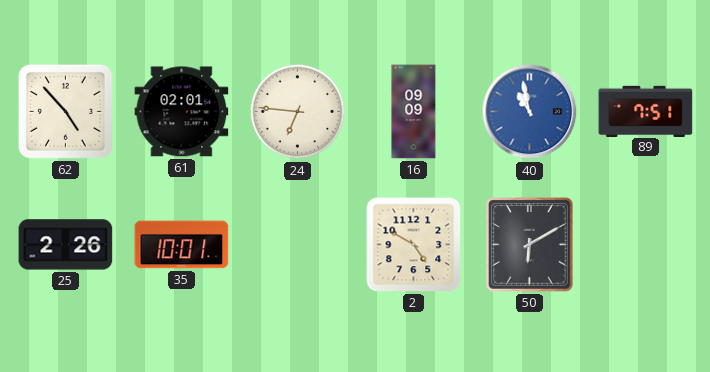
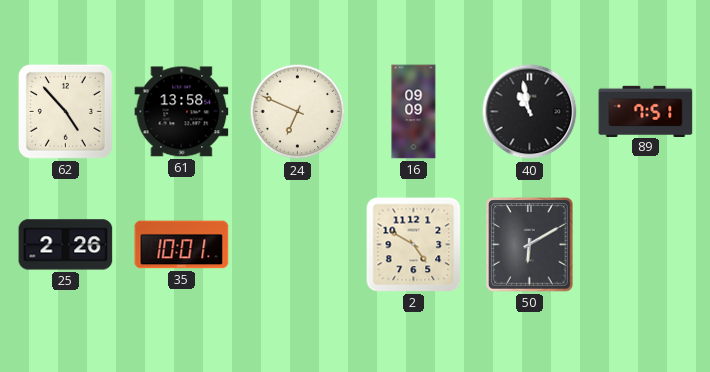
61: 02:01 -> 13:58
24: 6:46 -> 6:49
40 dial: blue -> black
